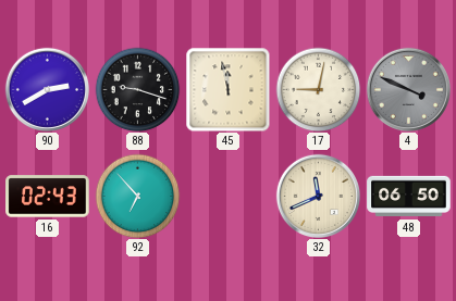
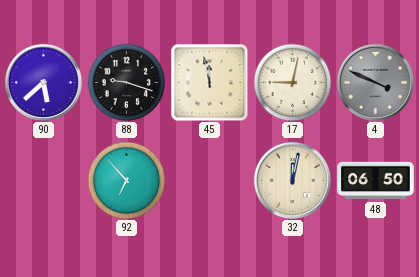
90: 2:40 -> 5:38
16: 02:43 -> none
32: 11:41 -> 12:02
